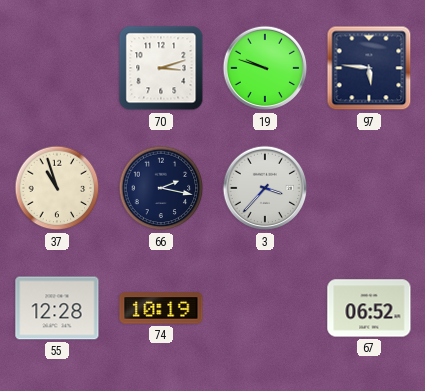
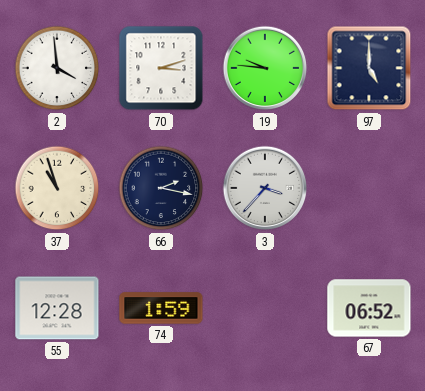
2: none -> 3:59
19: 9:48 -> 9:46
97: 5:46 -> 5:00
74: 10:19 -> 1:59
